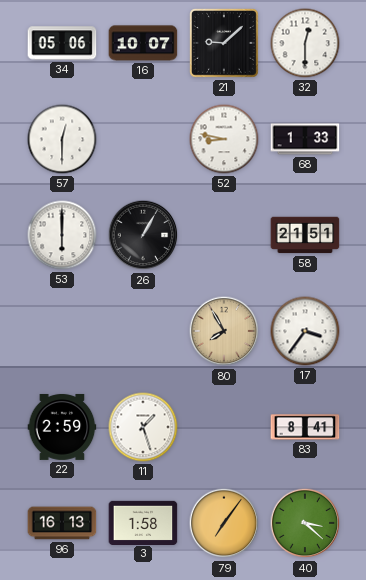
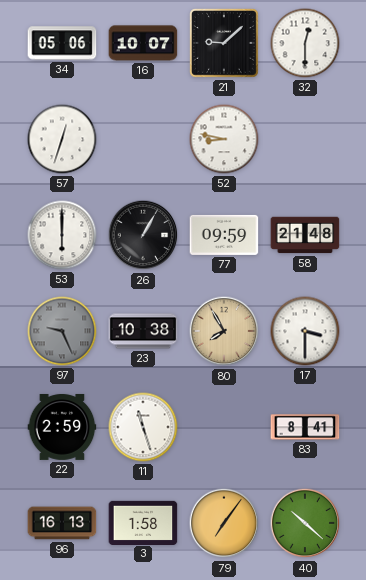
57: 12:30 -> 12:33
68: 1:33 -> none
77: none -> 09:59
58: 21:51 -> 21:48
97: none -> 9:26
23: none -> 10:38
17: 3:36 -> 3:30
11: 1:27 -> 11:27
40: 3:22 -> 10:22
